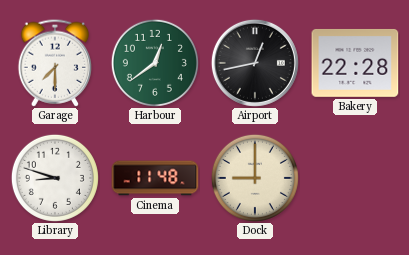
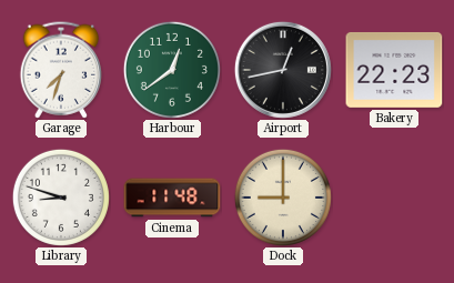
Garage: 7:30 -> 7:33
Bakery: 22:28 -> 22:23
